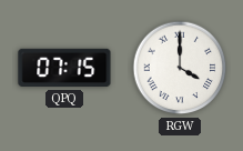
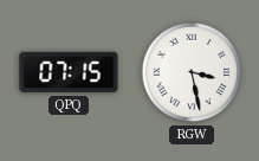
RGW: 4:00 -> 3:28
